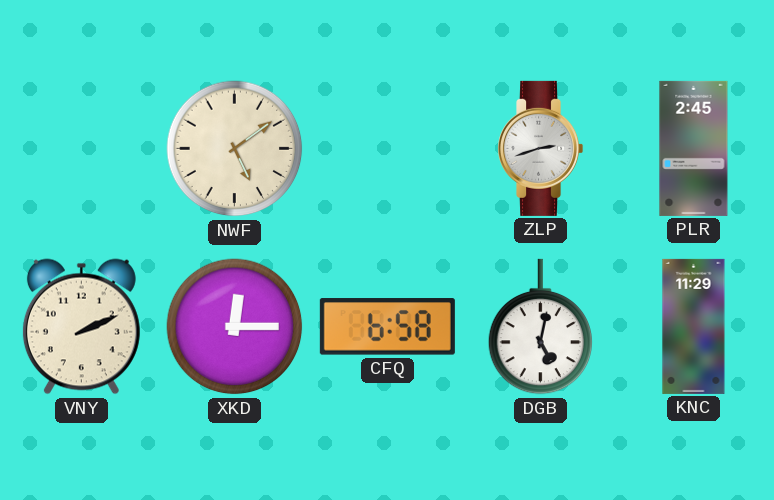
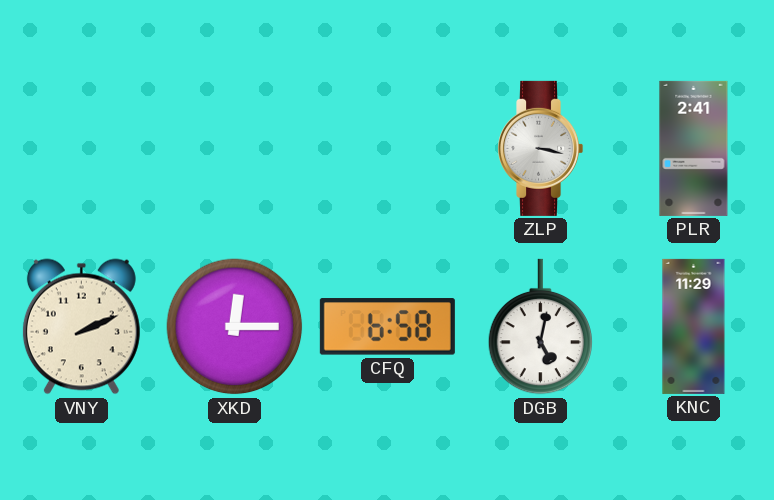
NWF: 5:09 -> none
ZLP: 2:42 -> 3:17
PLR: 2:45 -> 2:41
